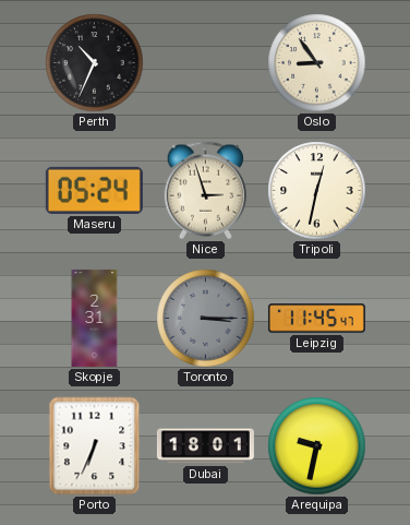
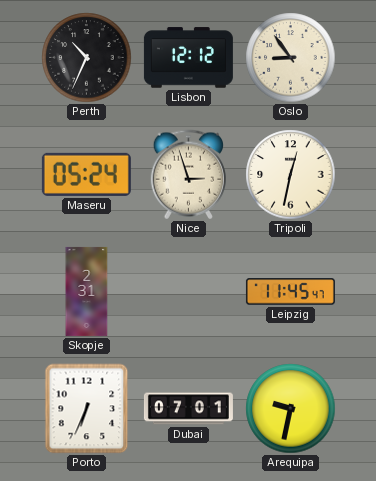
Lisbon: none -> 12:12
Toronto: 3:15 -> none
Dubai: 18:01 -> 07:01
